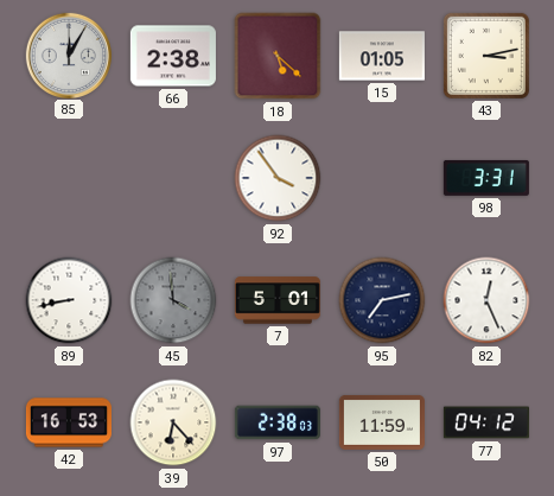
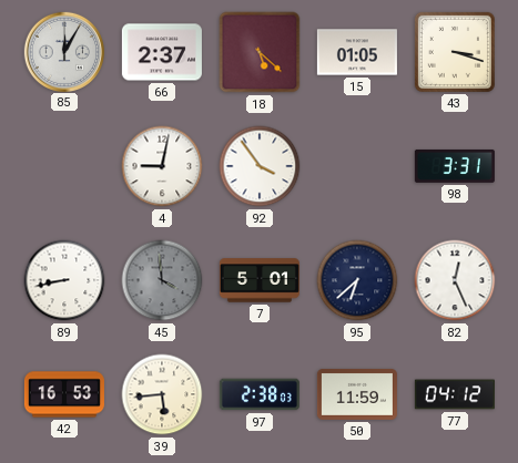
66: 2:38 -> 2:37
43: 3:13 -> 3:18
4: none -> 9:02
95: 7:13 -> 6:38
39: 6:23 -> 5:44
